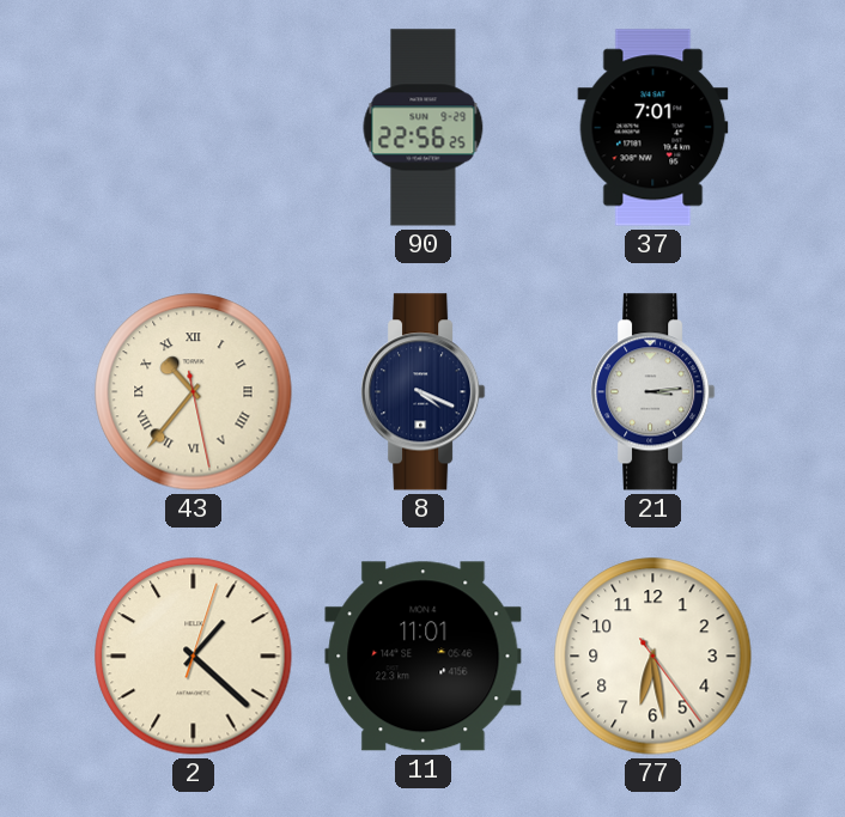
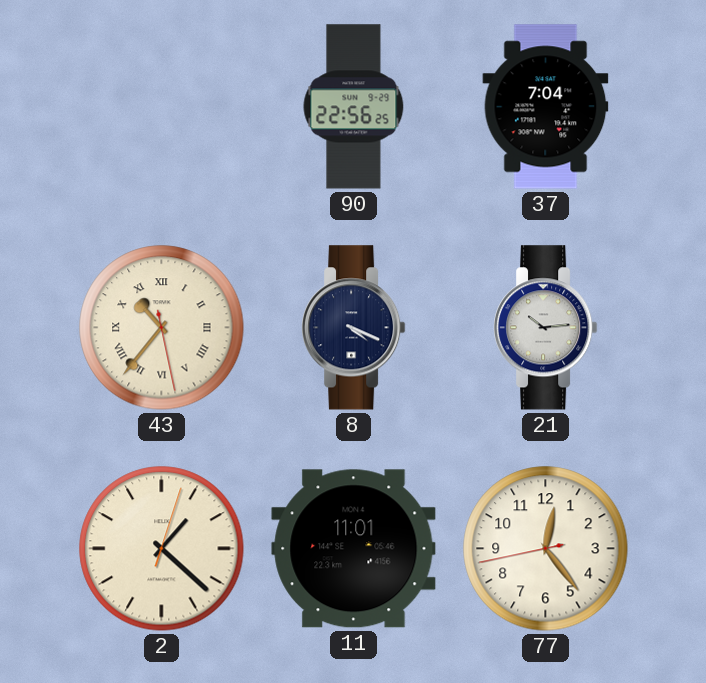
37: 7:01 -> 7:04
21: 3:14 -> 10:14
77: 6:28 -> 12:23
